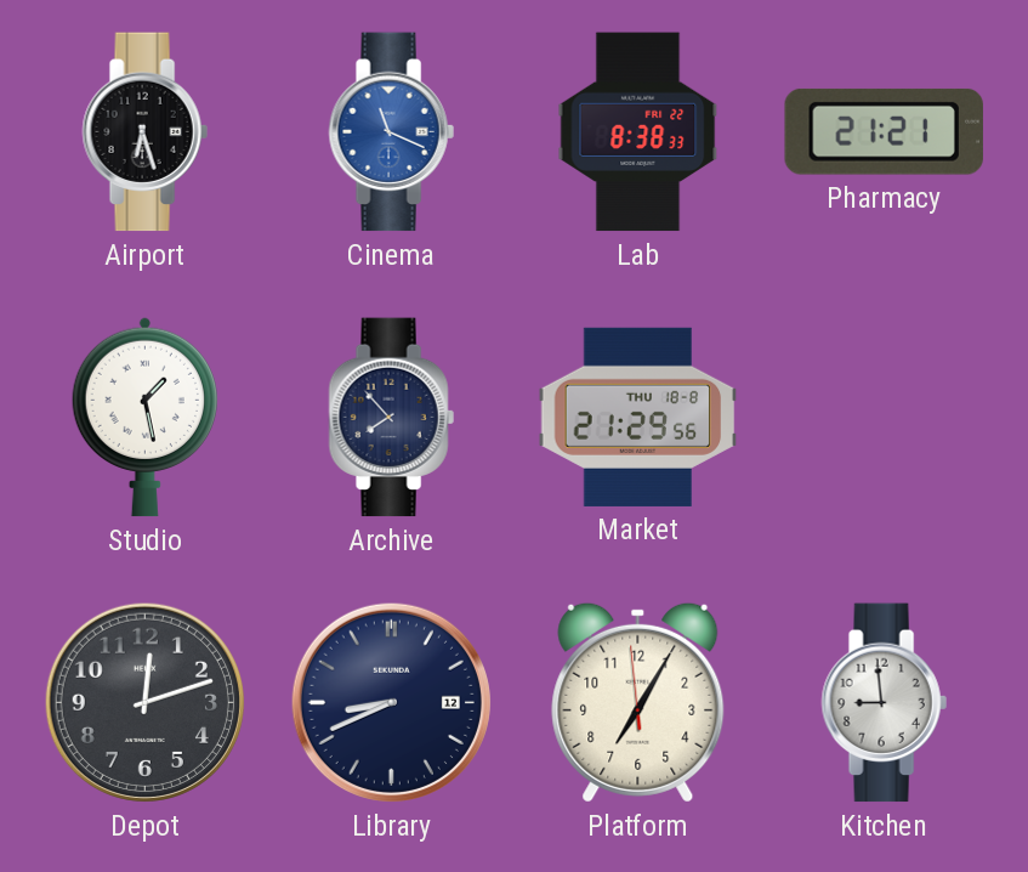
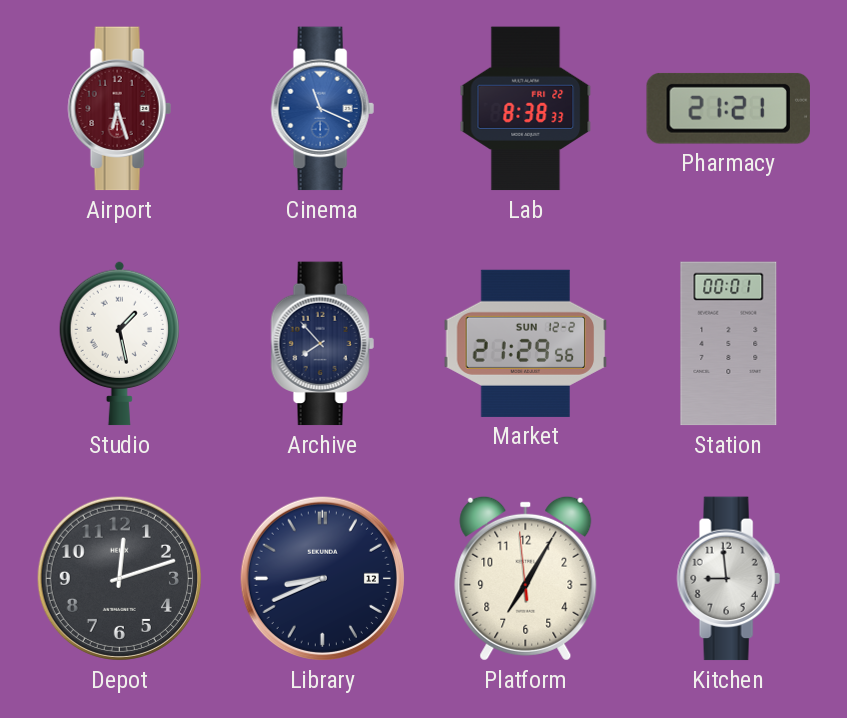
Airport dial: black -> burgundy
Market date: THU 18-8 -> SUN 12-2
Station: none -> 00:01
